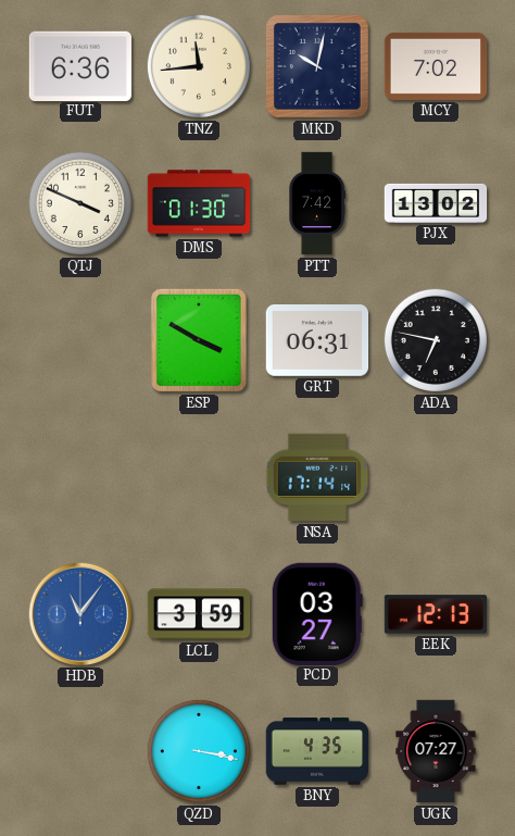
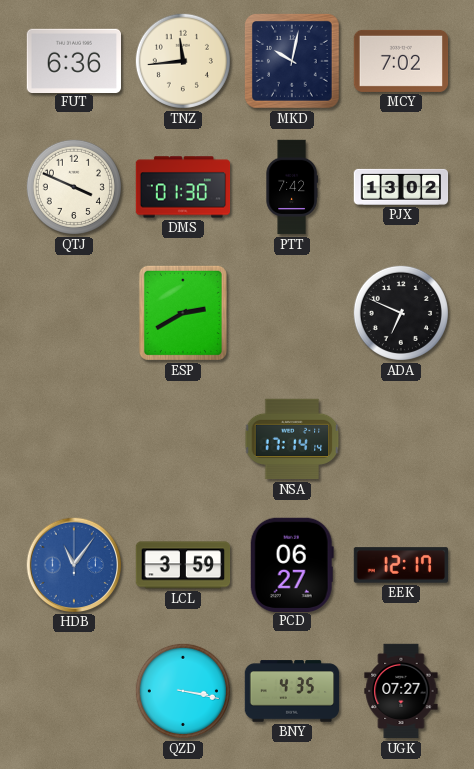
ESP: 3:50 -> 2:40
GRT: 06:31 -> none
ADA: 6:47 -> 6:49
PCD: 03:27 -> 06:27
EEK: 12:13 -> 12:17
